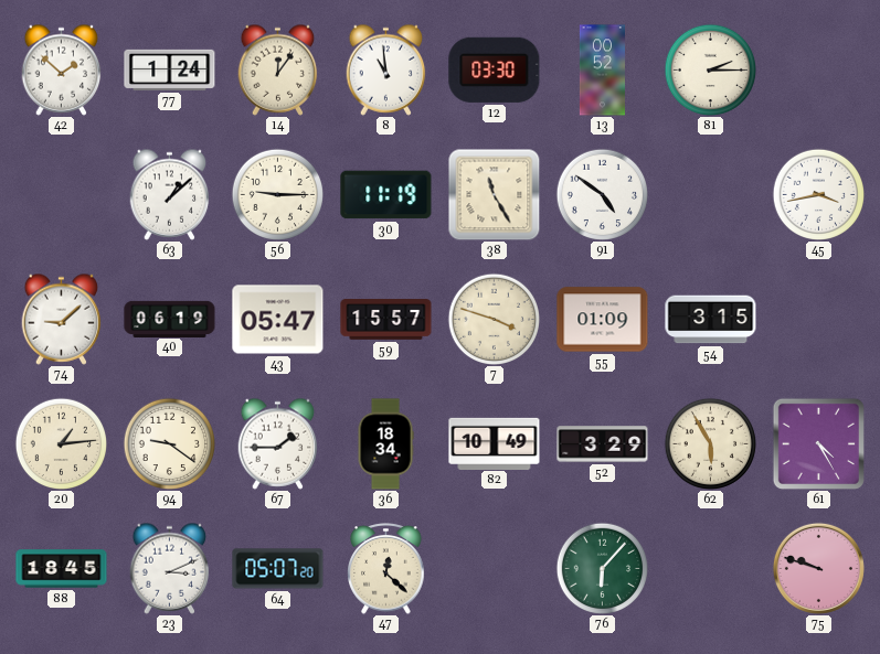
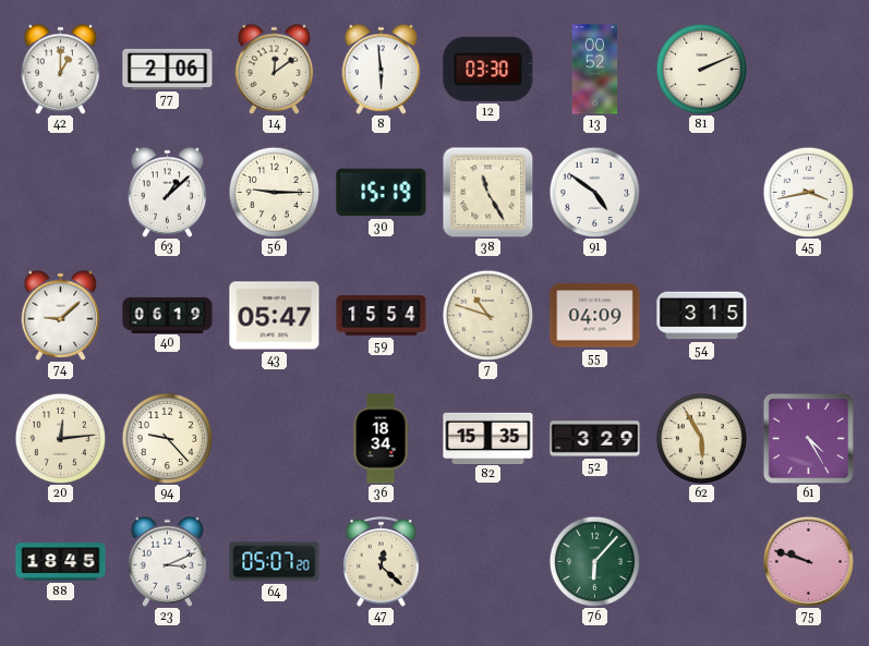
42: 1:52 -> 1:00
77: 1:24 -> 2:06
14: 12:06 -> 12:09
8: 10:59 -> 5:59
81: 2:15 -> 2:11
30: 11:19 -> 15:19
59: 15:57 -> 15:54
7: 3:48 -> 10:48
55: 01:09 -> 04:09
20: 1:14 -> 12:14
94: 9:21 -> 9:23
67: 1:45 -> none
82: 10:49 -> 15:35
